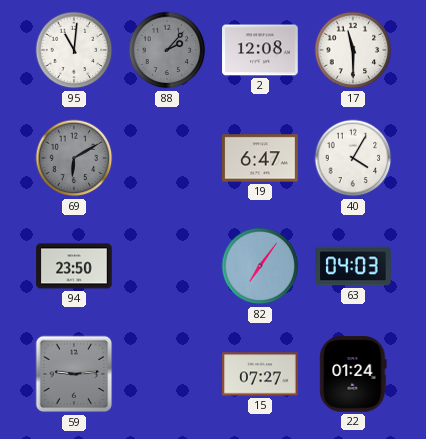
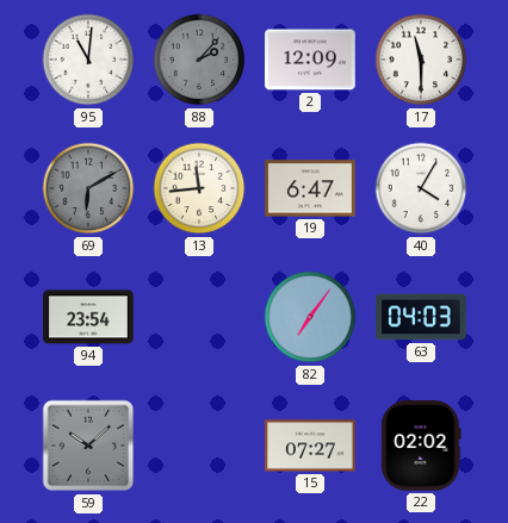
2: 12:08 -> 12:09
13: none -> 11:44
94: 23:50 -> 23:54
59: 9:14 -> 10:08
22: 01:24 -> 02:02
